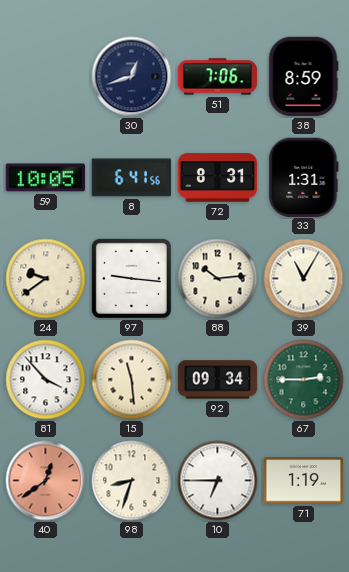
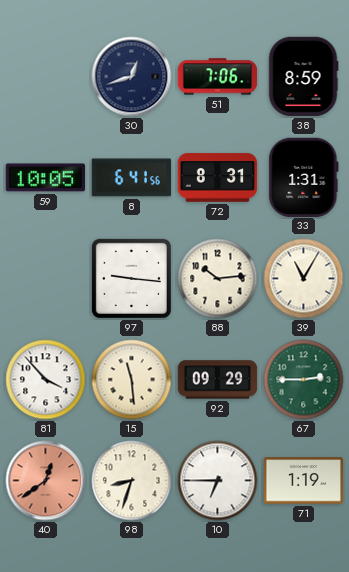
24: 9:39 -> none
92: 09:34 -> 09:29
